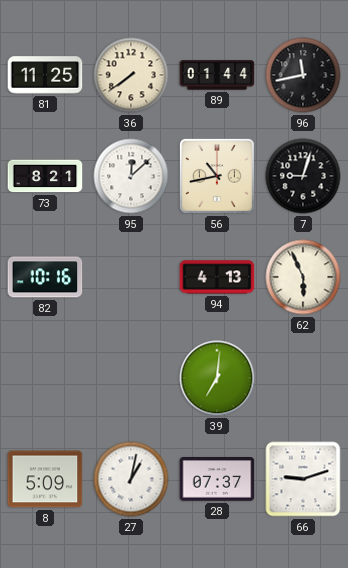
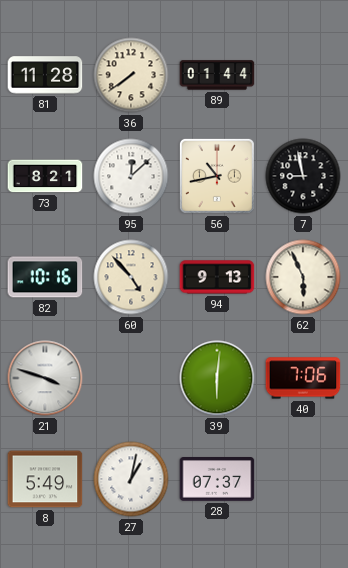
81: 11:25 -> 11:28
96: 11:43 -> none
7: 9:03 -> 8:58
60: none -> 4:53
94: 4:13 -> 9:13
21: none -> 3:48
39: 7:01 -> 6:01
40: none -> 7:06
8: 5:09 -> 5:49
66: 9:12 -> none
